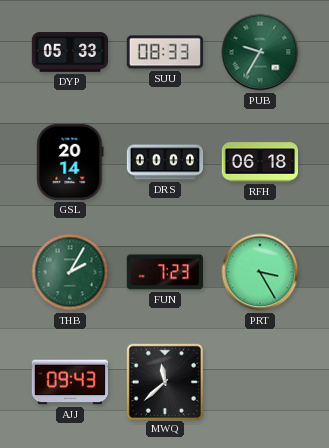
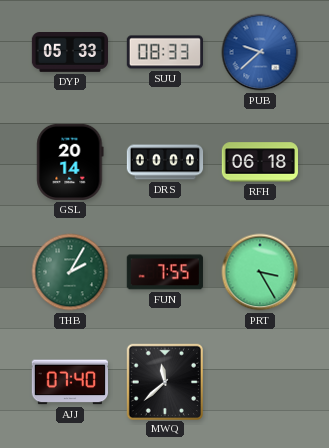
PUB: 9:35 -> 9:38
PUB dial: green -> blue
FUN: 7:23 -> 7:55
AJJ: 09:43 -> 07:40
